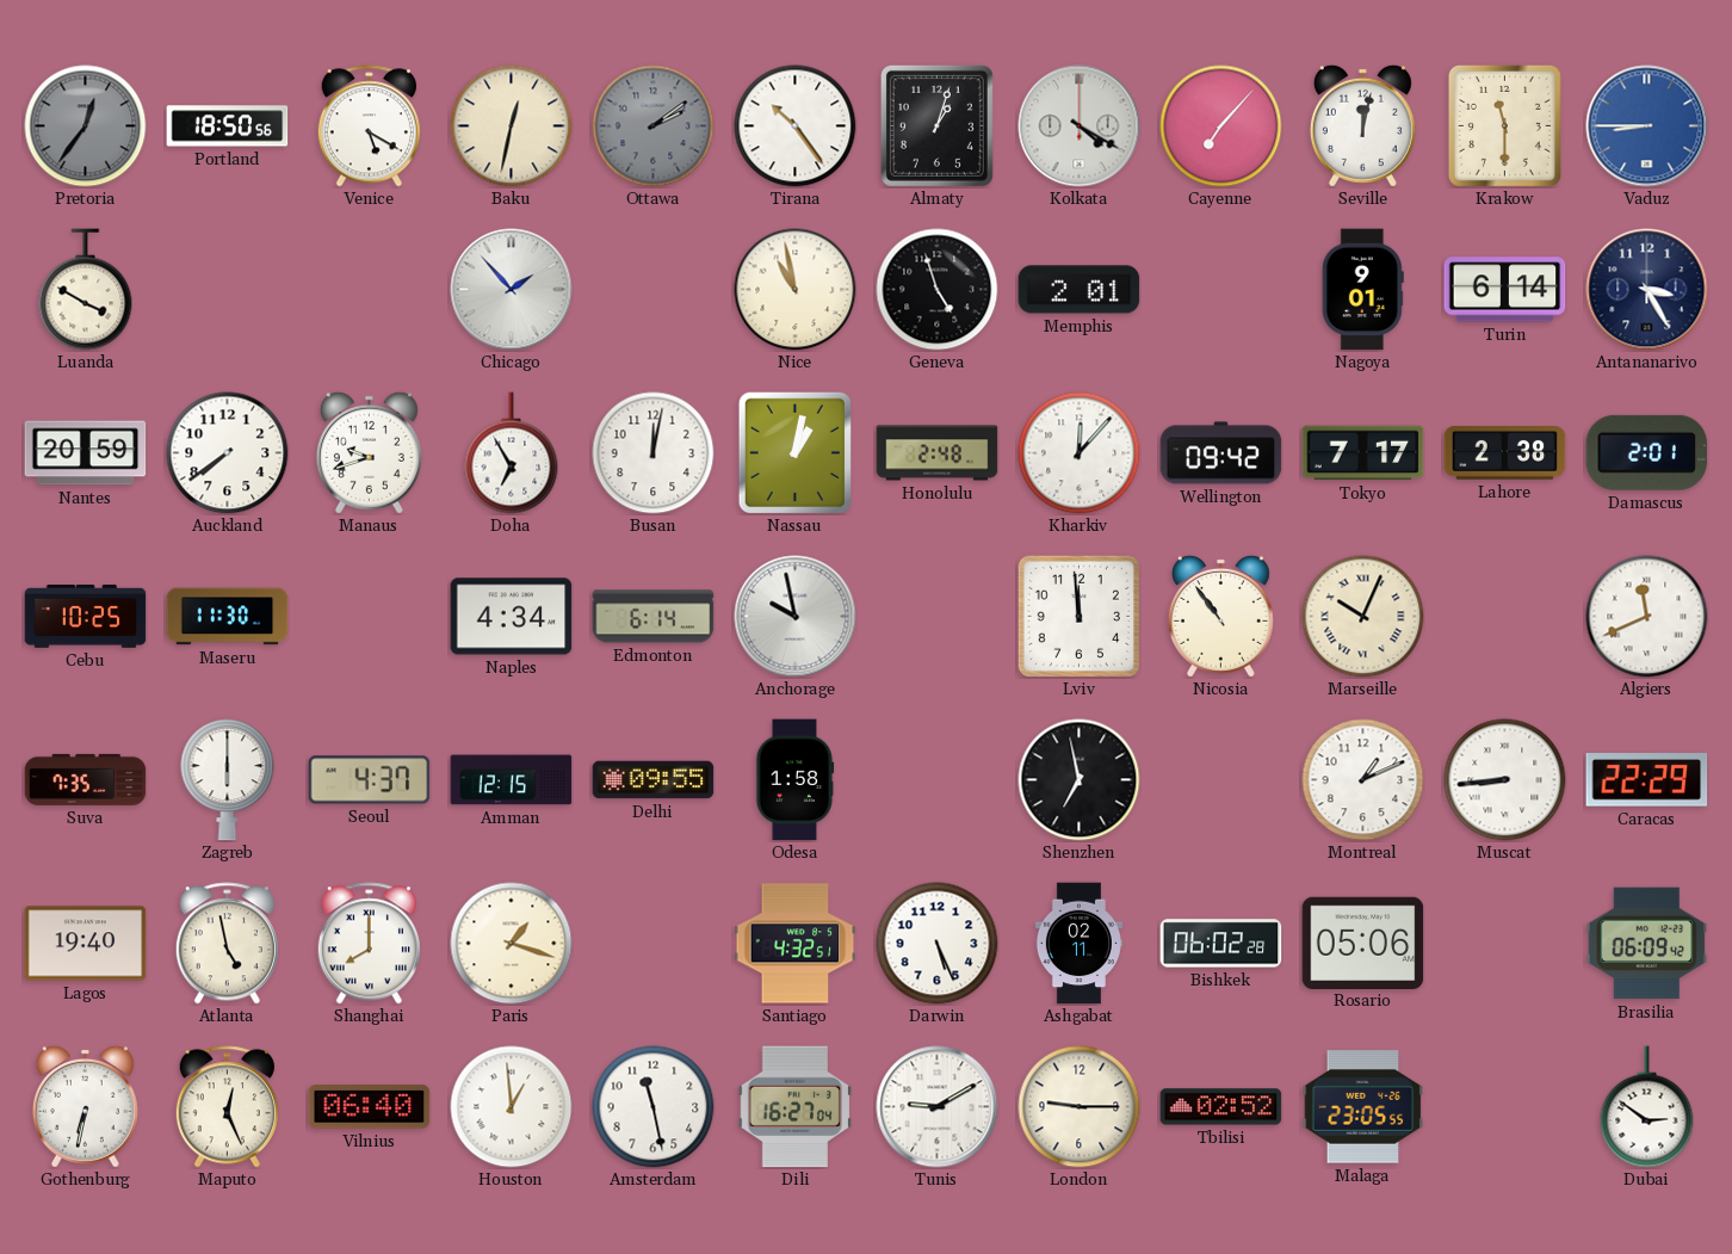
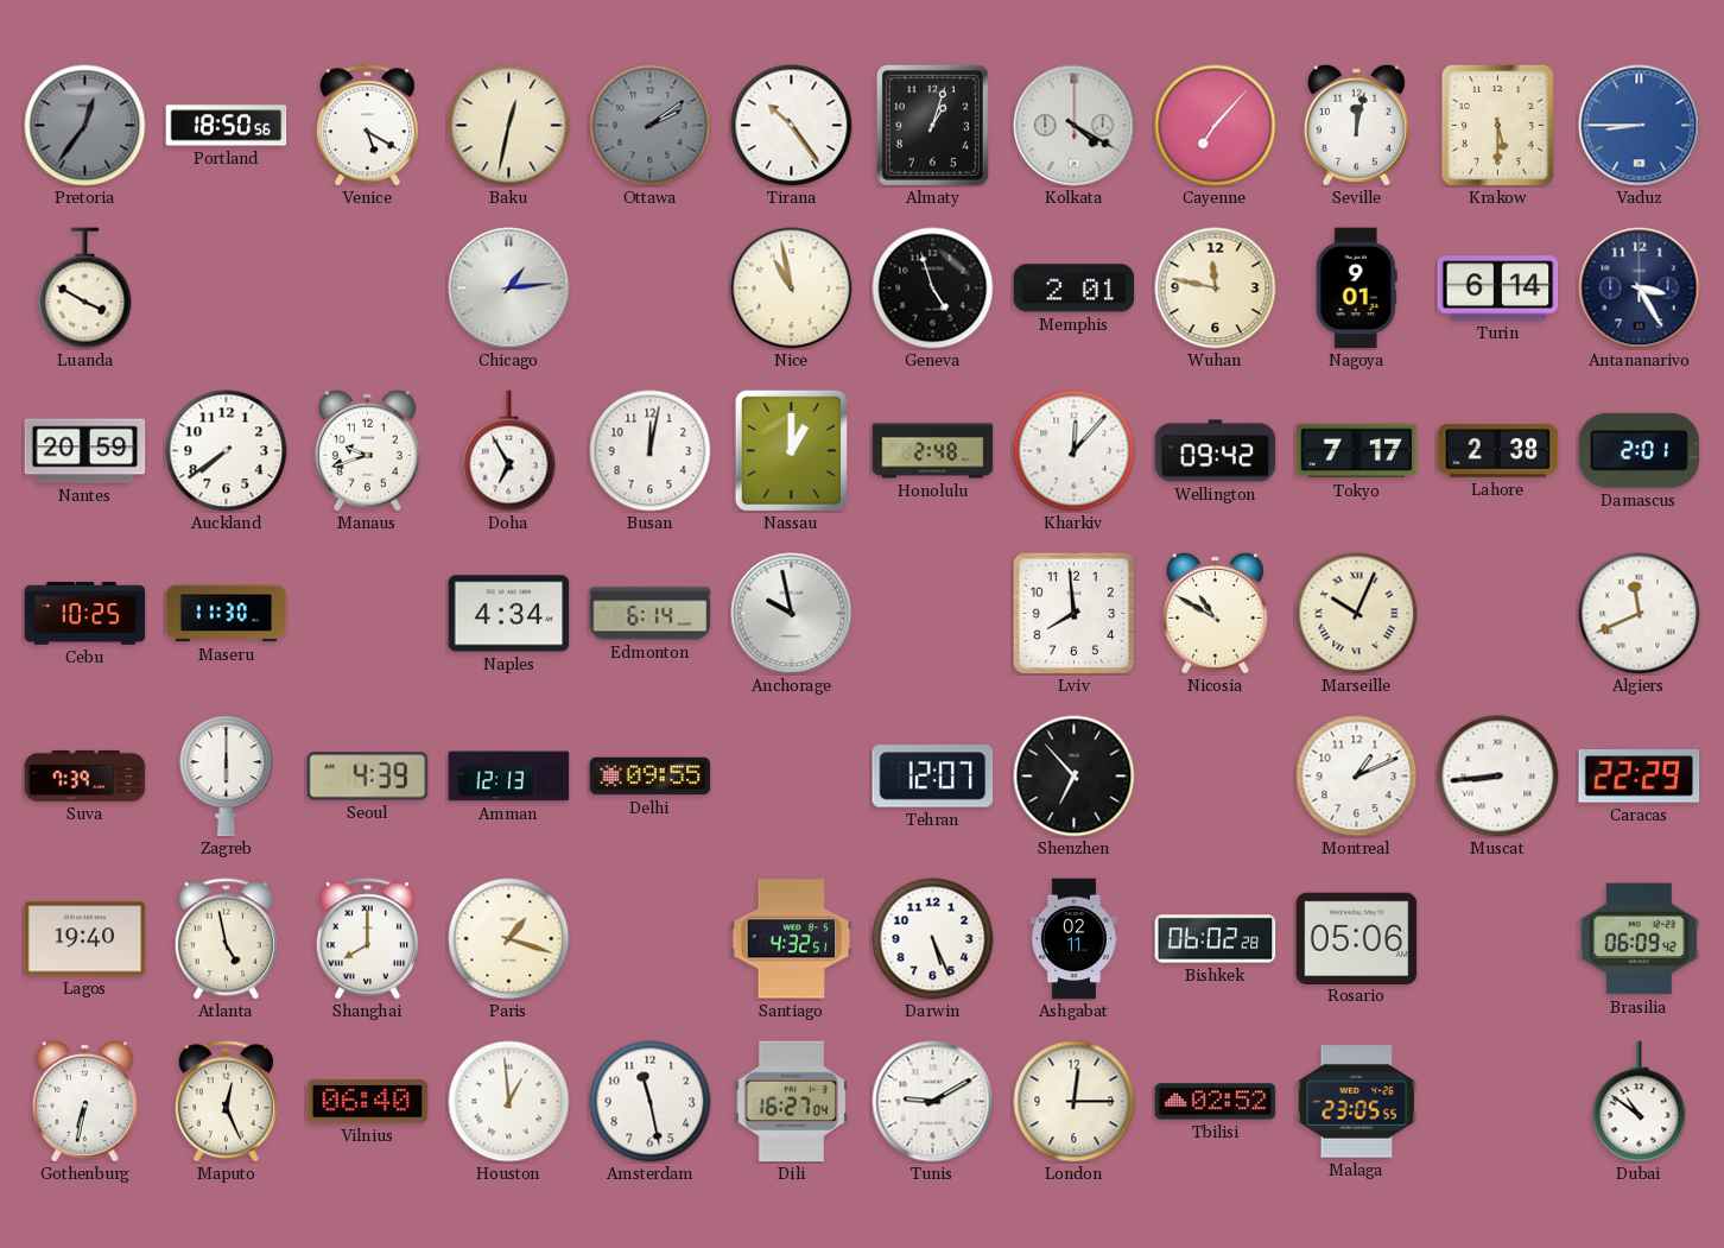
Krakow: 11:30 -> 5:30
Chicago: 1:53 -> 1:14
Wuhan: none -> 11:47
Nassau: 1:02 -> 1:00
Lviv: 11:59 -> 7:59
Nicosia: 10:54 -> 10:50
Suva: 7:35 -> 7:39
Seoul: 4:37 -> 4:39
Amman: 12:15 -> 12:13
Odesa: 1:58 -> none
Tehran: none -> 12:07
Shenzhen: 6:58 -> 6:53
London: 9:15 -> 12:15
Dubai: 2:51 -> 10:51
